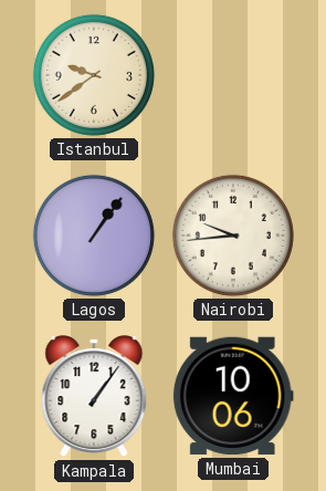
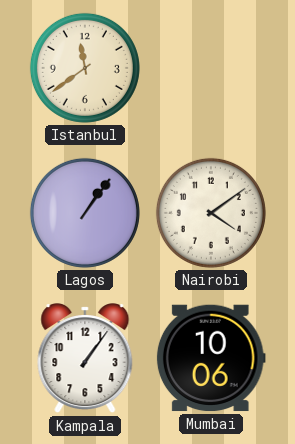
Istanbul: 9:39 -> 11:39
Nairobi: 9:44 -> 4:09
